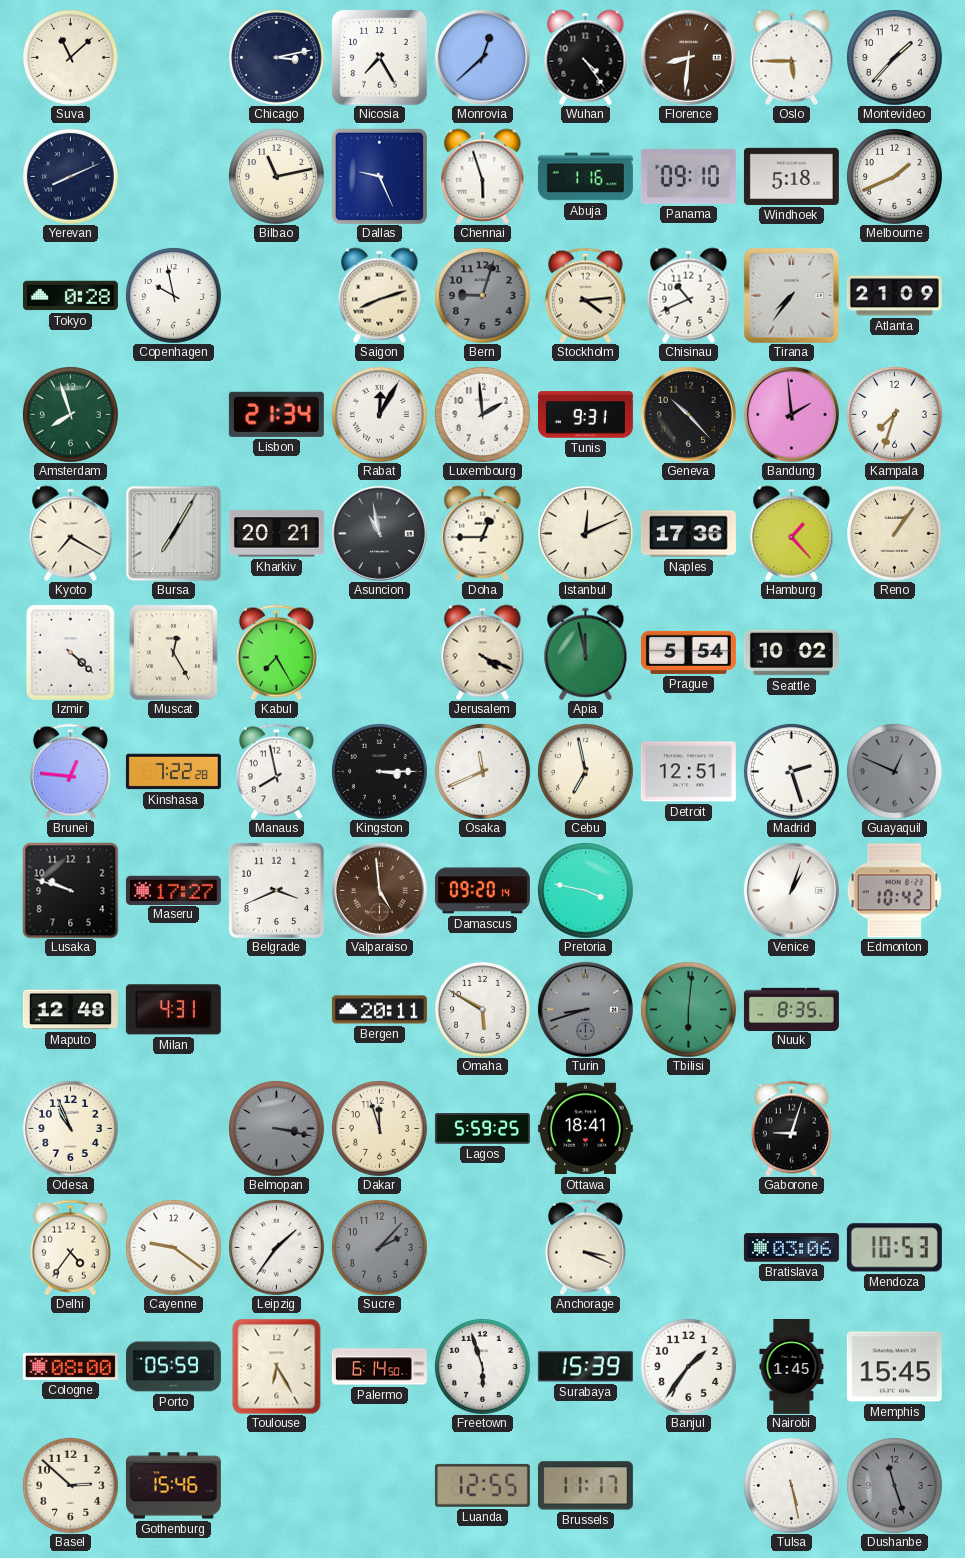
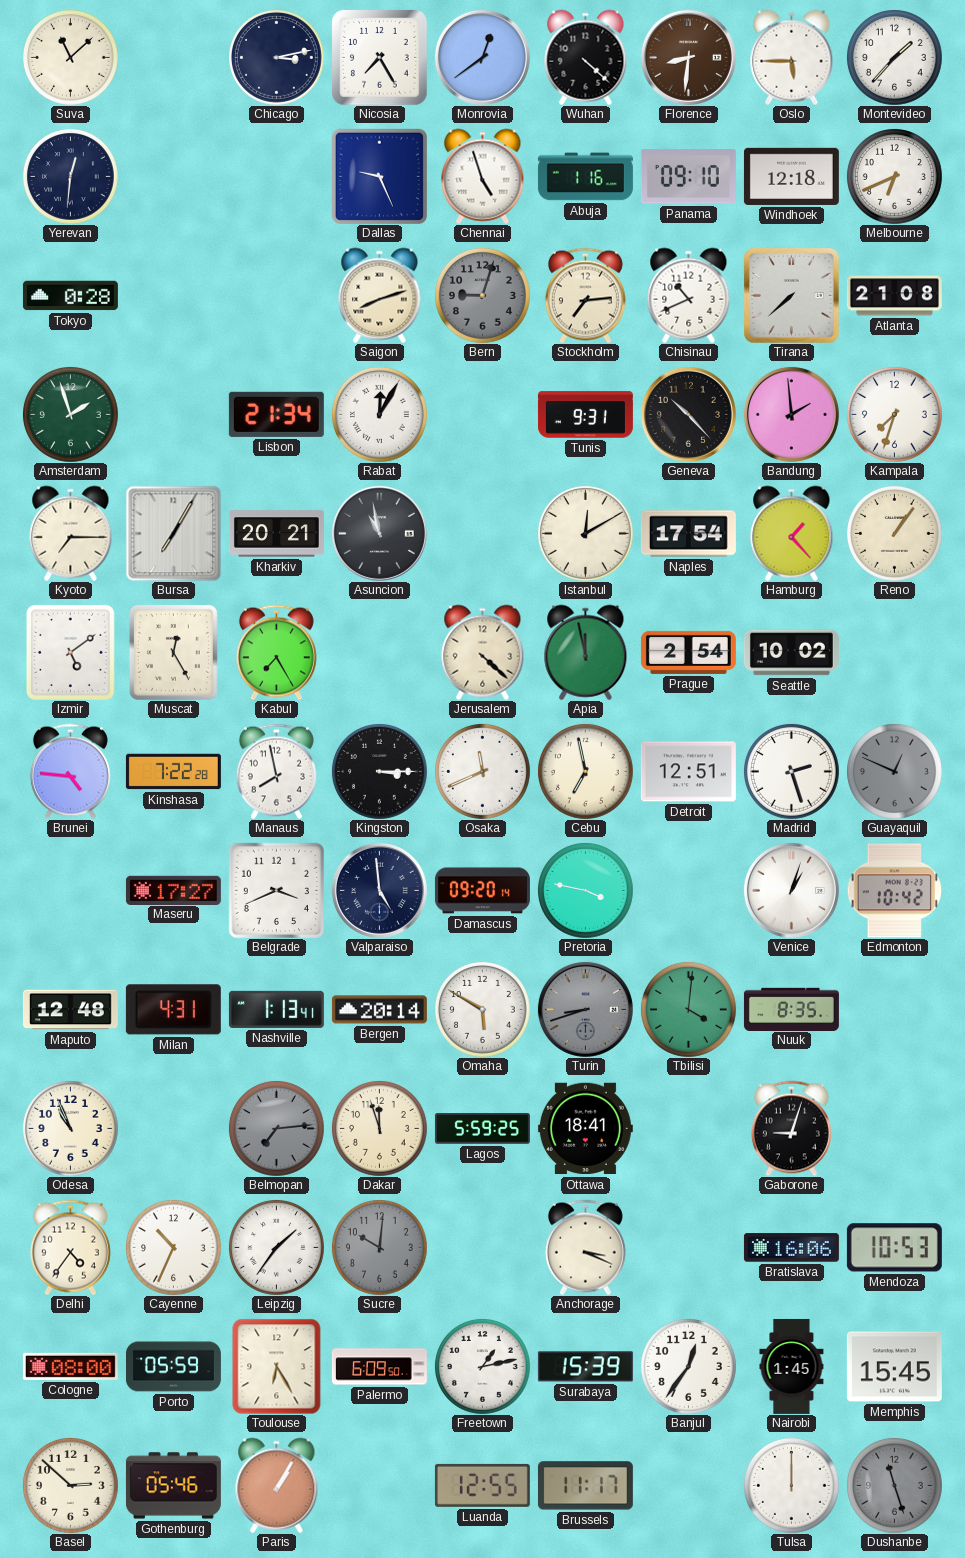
Monrovia: 12:38 -> 12:39
Wuhan: 4:24 -> 4:22
Yerevan: 8:11 -> 12:31
Bilbao: 11:13 -> none
Chennai: 5:57 -> 4:57
Windhoek: 5:18 -> 12:18
Melbourne: 1:41 -> 6:41
Copenhagen: 9:58 -> none
Stockholm: 4:14 -> 7:14
Tirana: 7:36 -> 7:38
Atlanta: 21:09 -> 21:08
Amsterdam: 7:57 -> 1:57
Luxembourg: 1:59 -> none
Kyoto: 7:20 -> 7:15
Doha: 12:45 -> none
Istanbul: 12:11 -> 12:10
Naples: 17:36 -> 17:54
Izmir: 4:22 -> 5:09
Jerusalem: 4:19 -> 4:22
Prague: 5:54 -> 2:54
Brunei: 12:46 -> 4:46
Lusaka: 9:48 -> none
Valparaiso dial: brown -> navy
Nashville: none -> 1:13
Bergen: 20:11 -> 20:14
Tbilisi: 6:01 -> 4:01
Belmopan: 3:17 -> 7:14
Cayenne: 9:21 -> 10:34
Sucre: 2:07 -> 10:01
Bratislava: 03:06 -> 16:06
Palermo: 6:14 -> 6:09
Freetown: 5:57 -> 1:13
Banjul: 1:36 -> 12:36
Gothenburg: 15:46 -> 05:46
Paris: none -> 1:05
Tulsa: 5:28 -> 12:00
